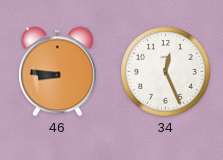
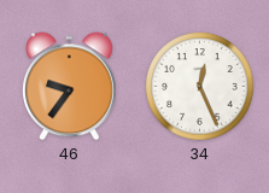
46: 8:46 -> 9:36
